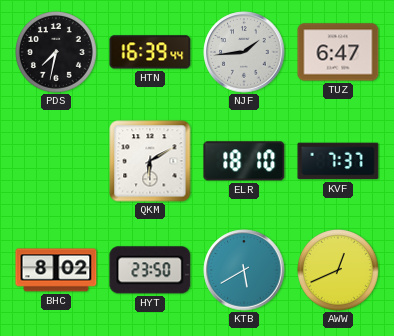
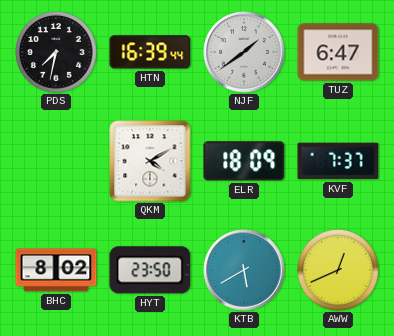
NJF: 1:44 -> 1:39
QKM: 6:10 -> 4:10
ELR: 18:10 -> 18:09
